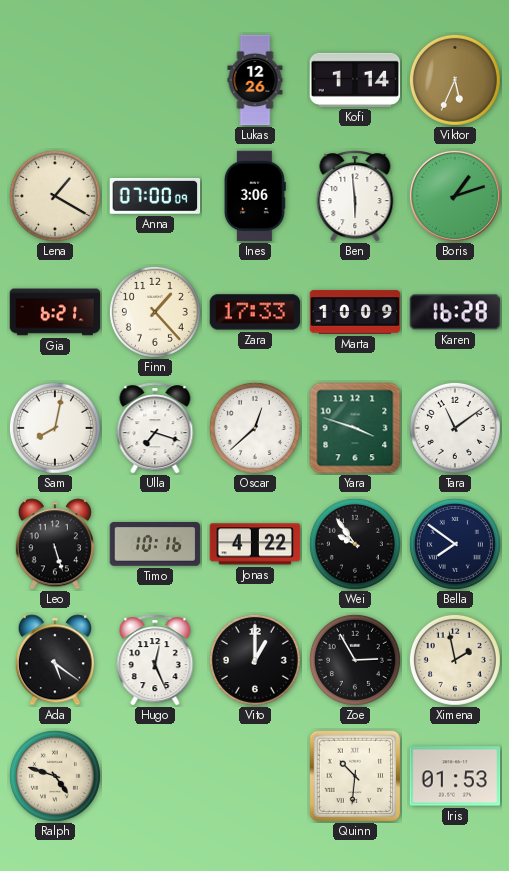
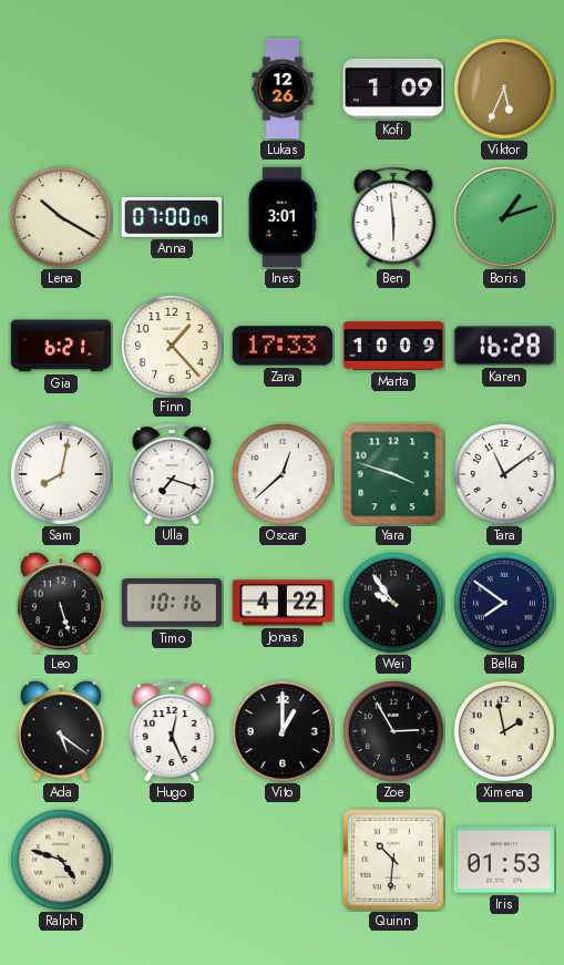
Kofi: 1:14 -> 1:09
Lena: 1:20 -> 10:20
Ines: 3:06 -> 3:01
